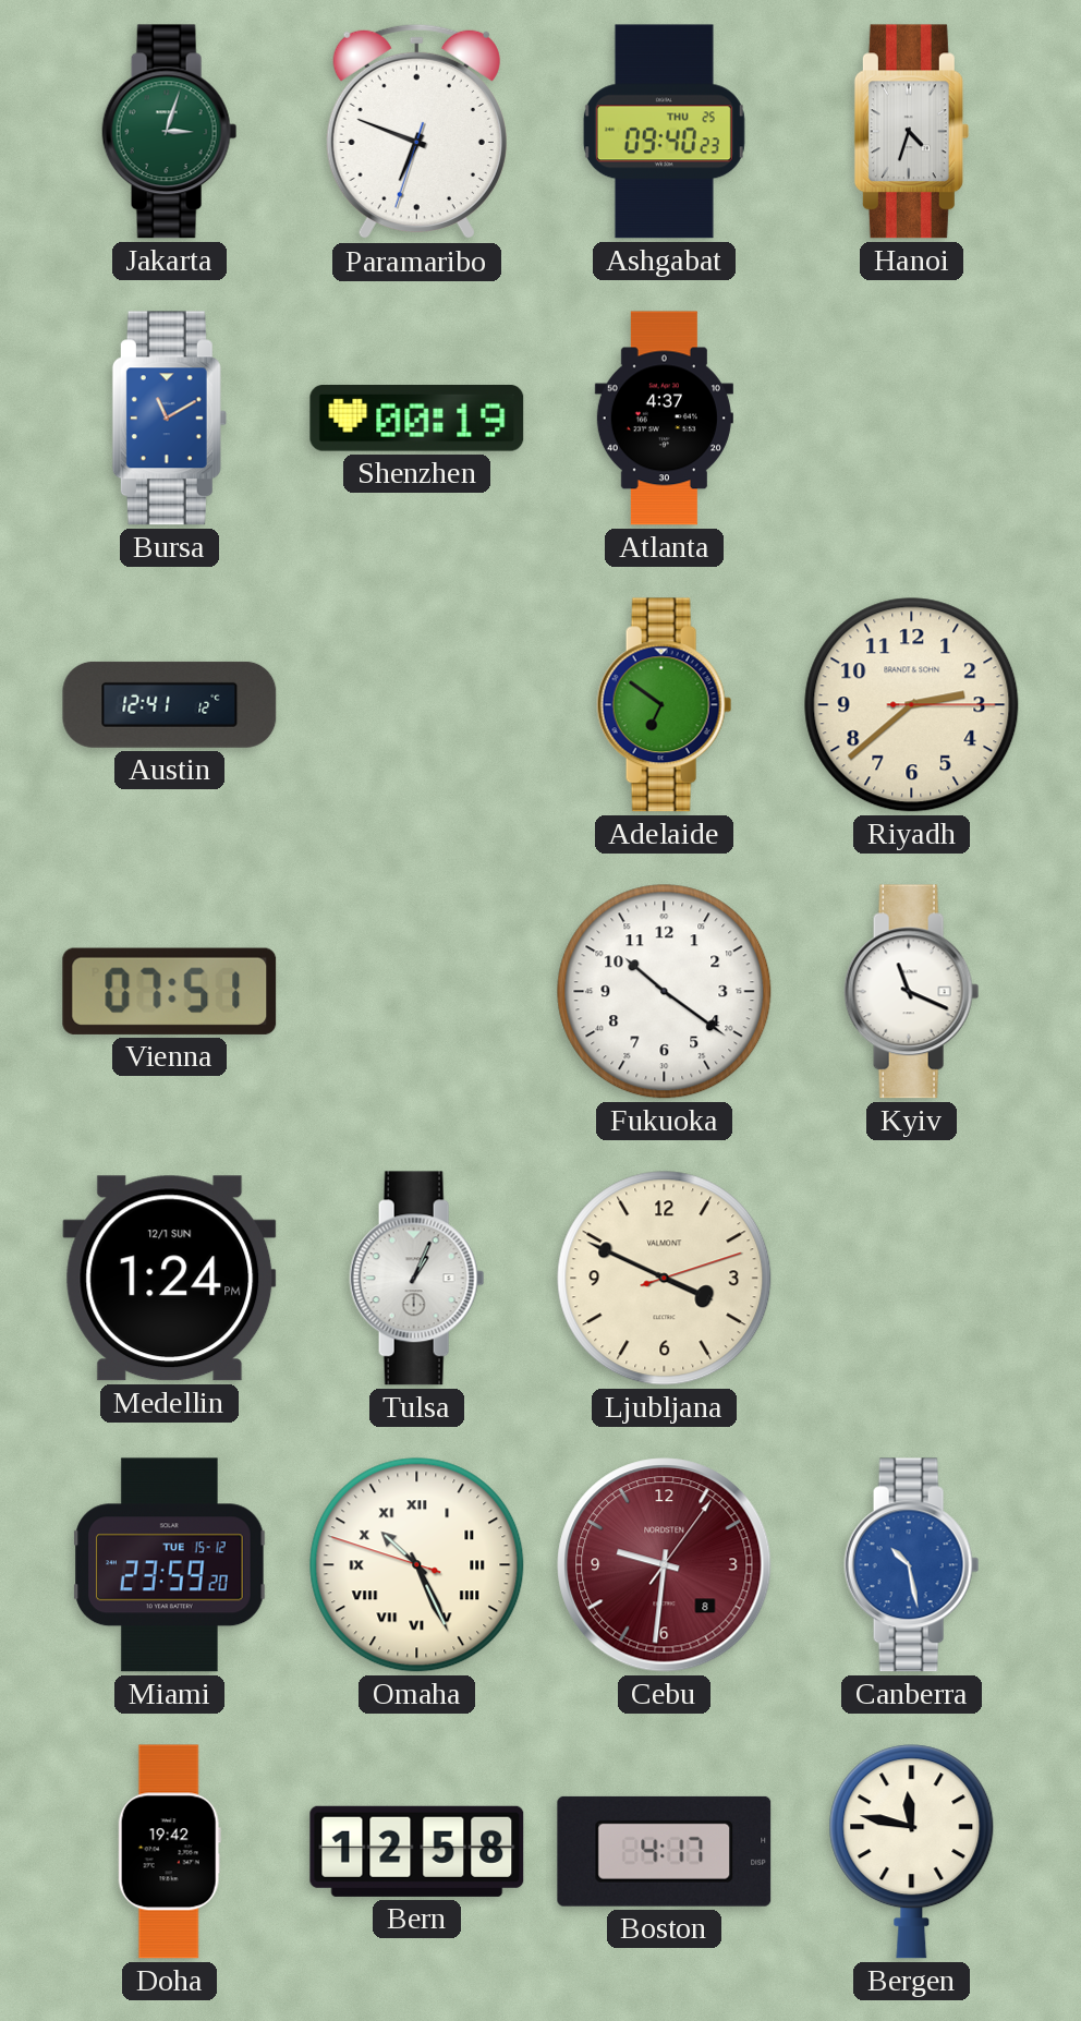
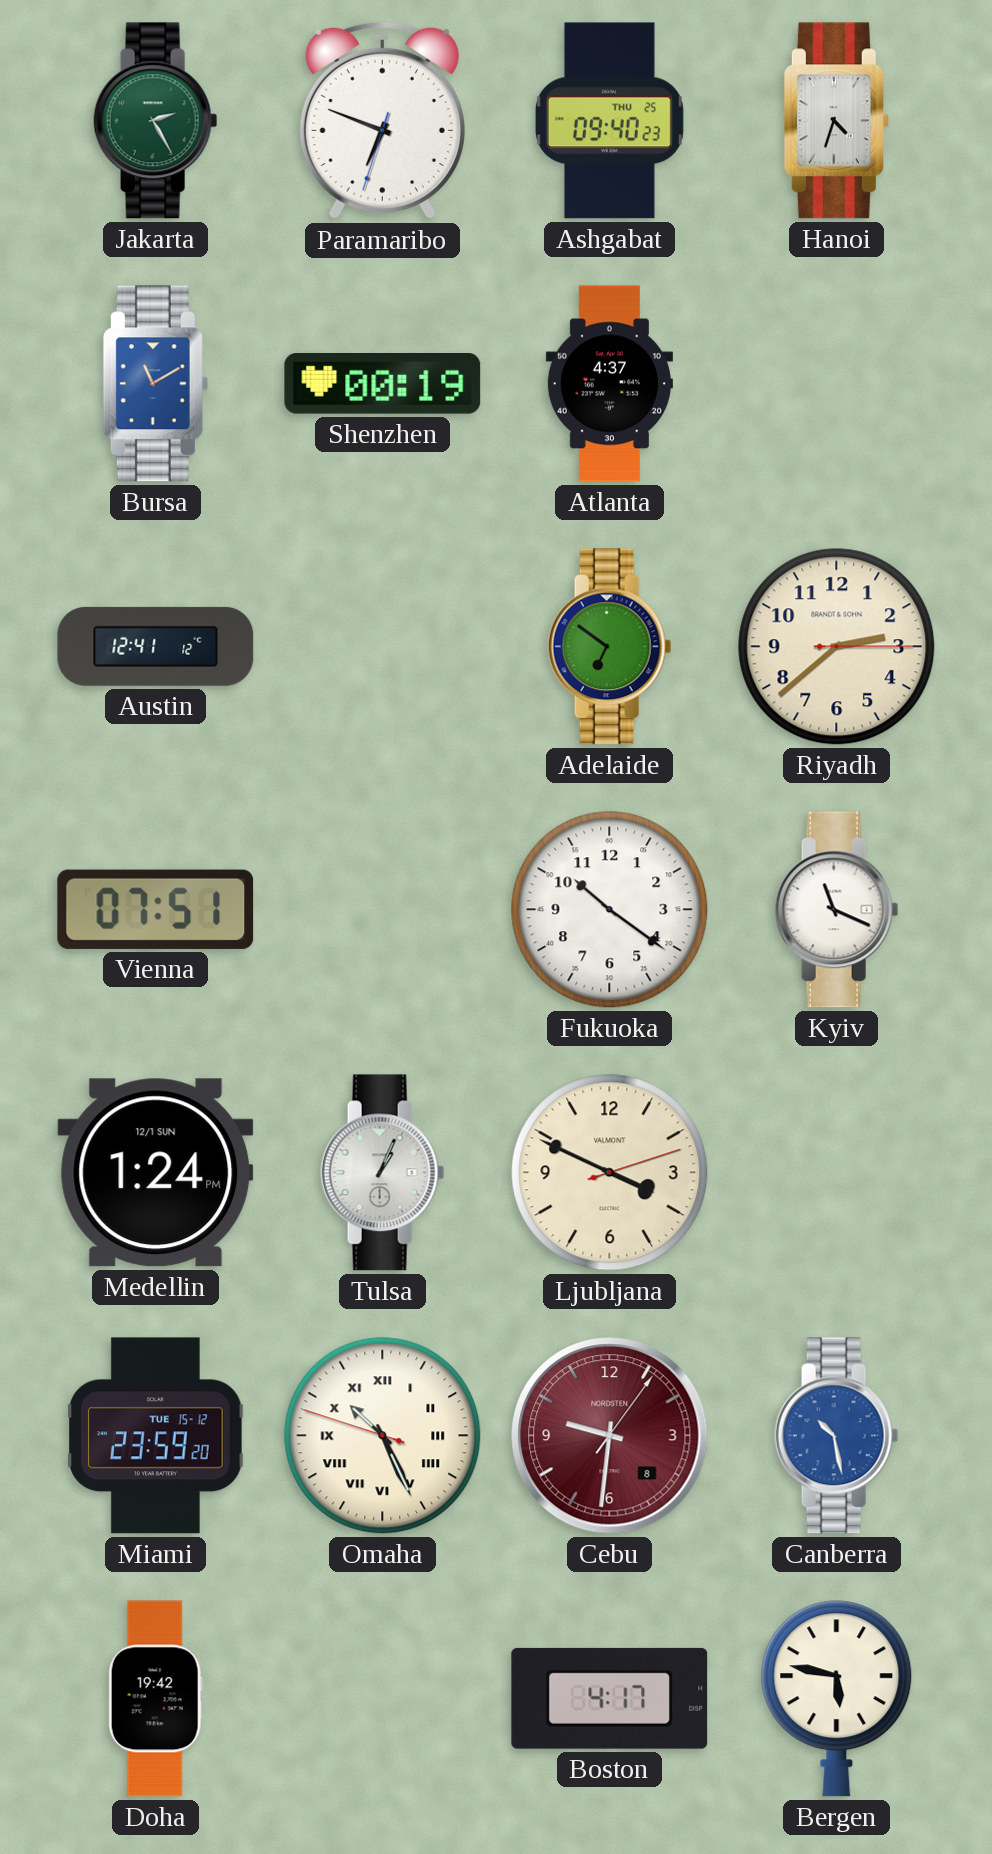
Jakarta: 3:03 -> 2:25
Bern: 12:58 -> none
Bergen: 11:47 -> 5:47
